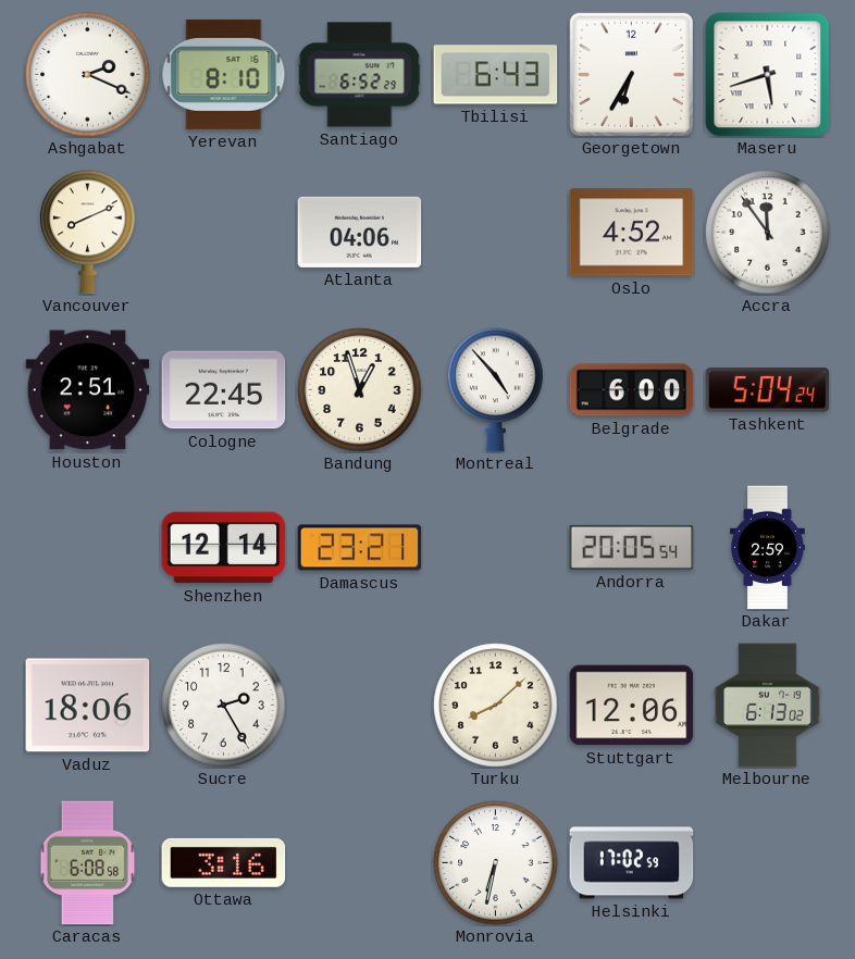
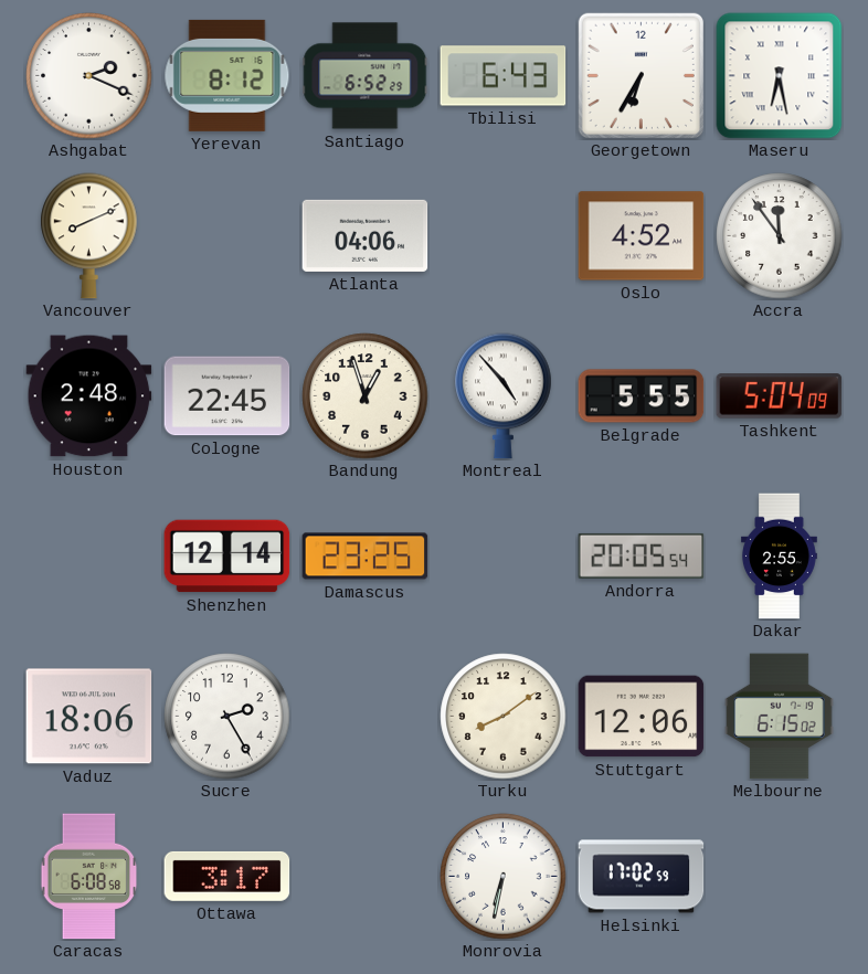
Yerevan: 8:10 -> 8:12
Maseru: 5:42 -> 6:28
Houston: 2:51 -> 2:48
Belgrade: 6:00 -> 5:55
Tashkent: 5:04:24 -> 5:04:09
Damascus: 23:21 -> 23:25
Dakar: 2:59 -> 2:55
Turku: 8:08 -> 8:09
Melbourne: 6:13 -> 6:15
Ottawa: 3:16 -> 3:17
